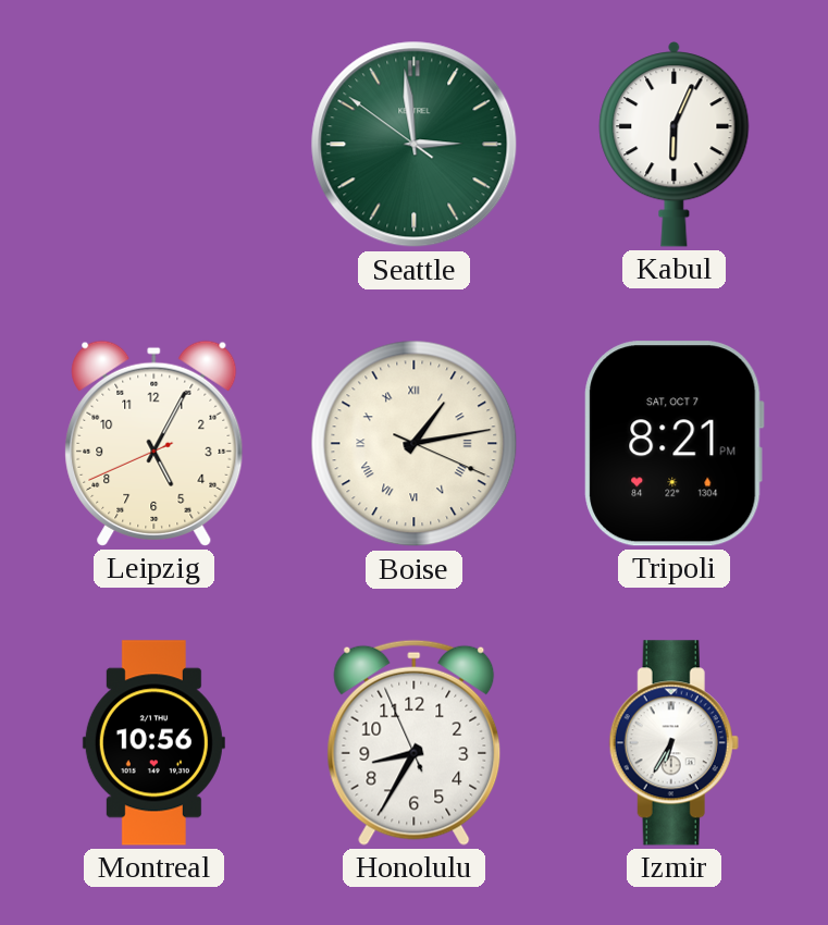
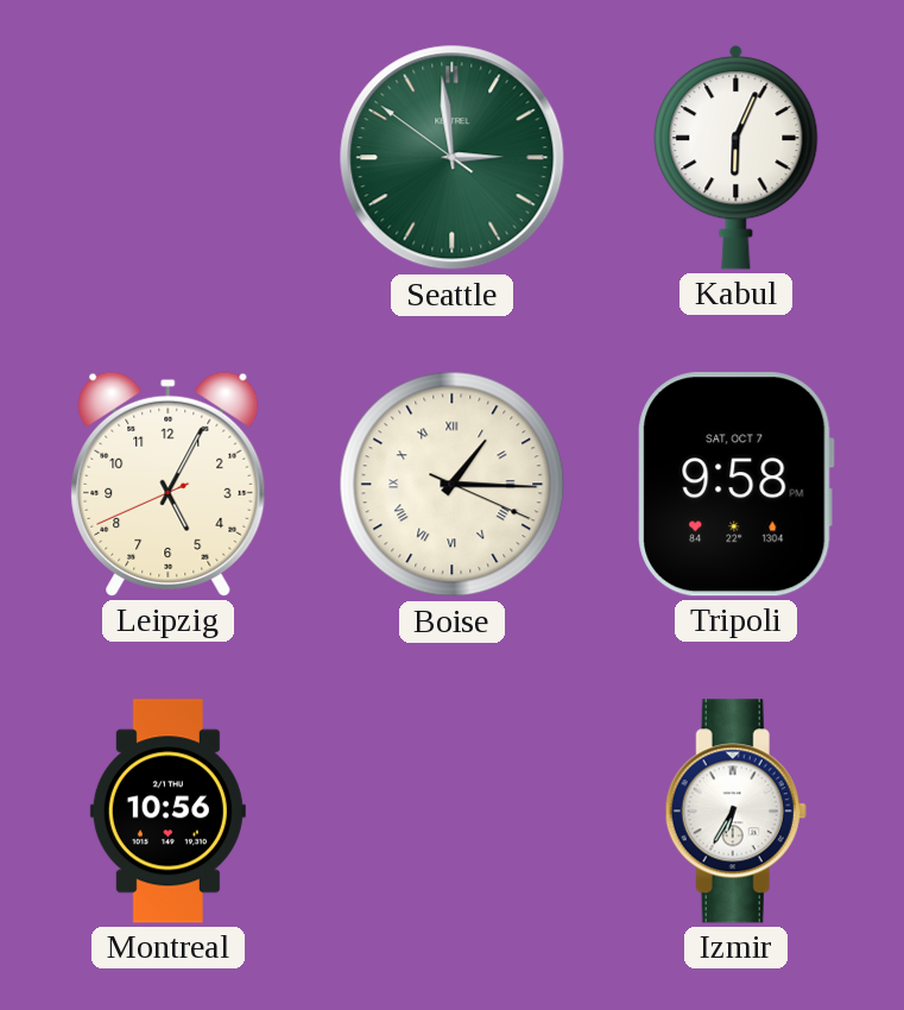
Boise: 1:13 -> 1:15
Tripoli: 8:21 -> 9:58
Honolulu: 8:34 -> none
